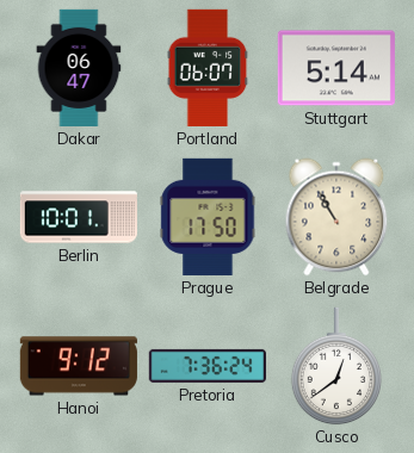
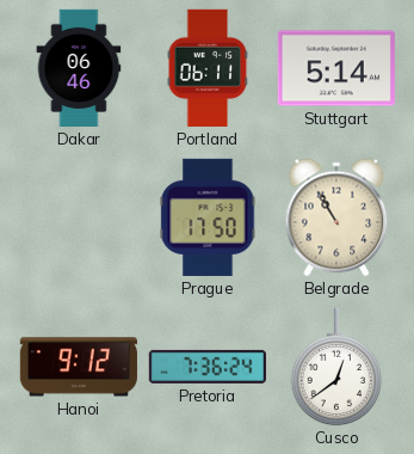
Dakar: 06:47 -> 06:46
Portland: 06:07 -> 06:11
Berlin: 10:01 -> none
